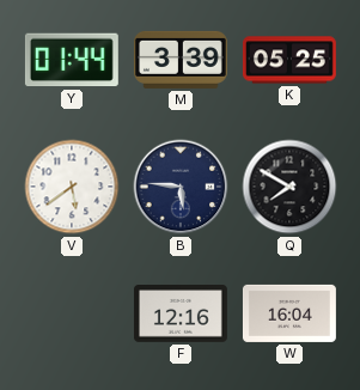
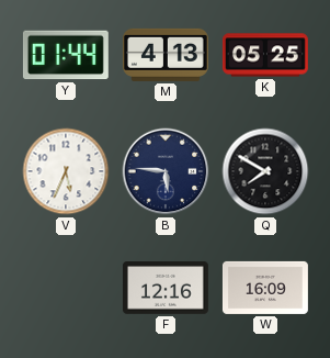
M: 3:39 -> 4:13
V: 5:39 -> 5:34
W: 16:04 -> 16:09
